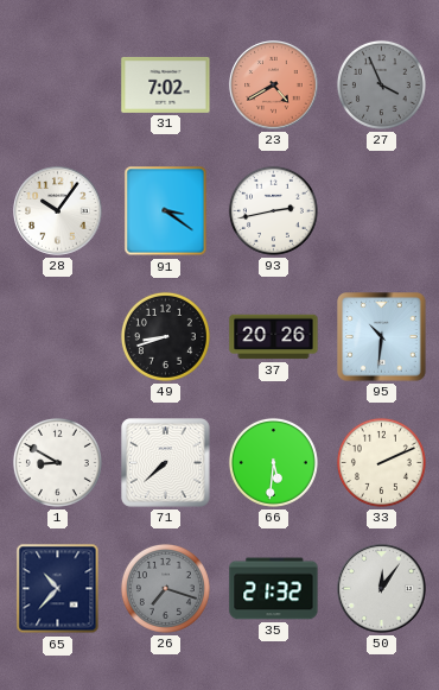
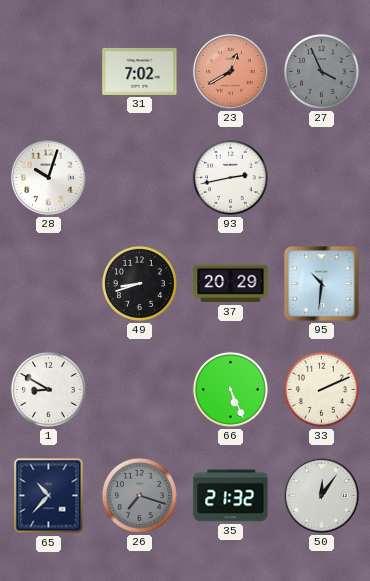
23: 4:40 -> 12:40
28: 10:06 -> 10:03
91: 3:21 -> none
37: 20:26 -> 20:29
71: 7:38 -> none
66: 5:31 -> 5:26
